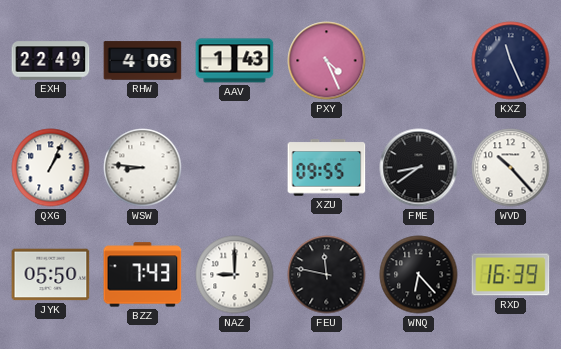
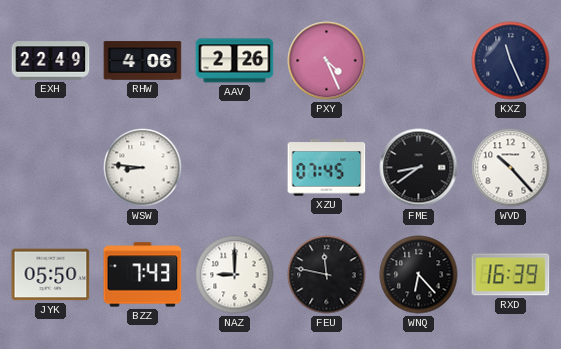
AAV: 1:43 -> 2:26
QXG: 1:04 -> none
XZU: 09:55 -> 07:45
